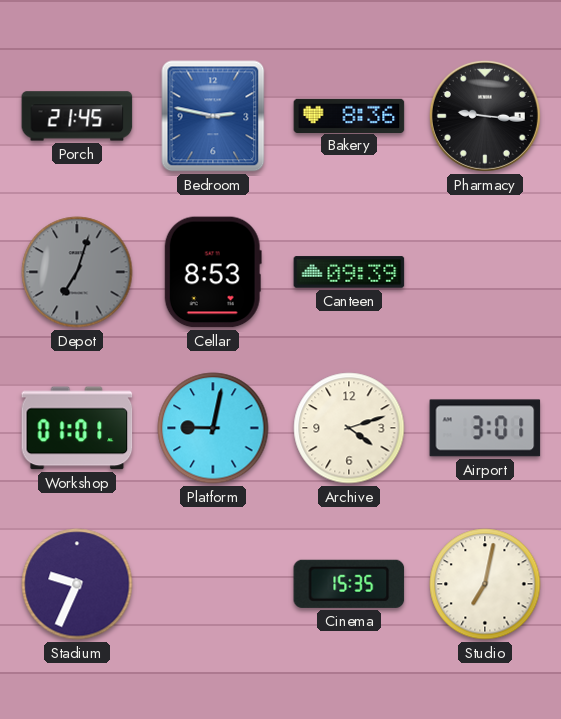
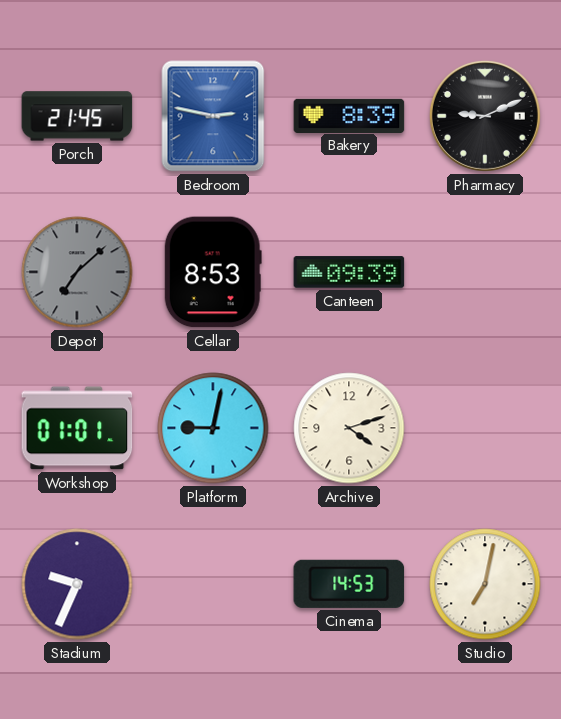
Bakery: 8:36 -> 8:39
Pharmacy: 9:16 -> 9:11
Depot: 7:03 -> 7:08
Airport: 3:01 -> none
Cinema: 15:35 -> 14:53
